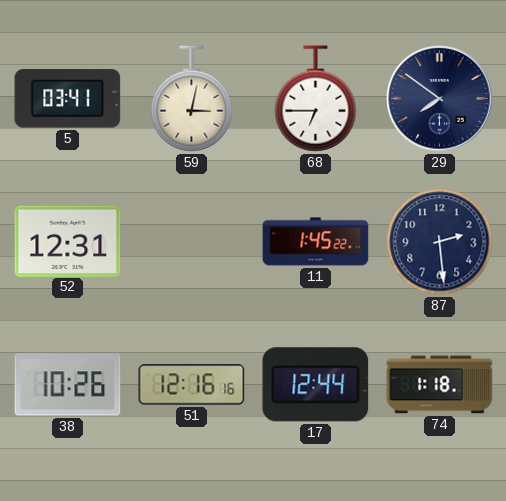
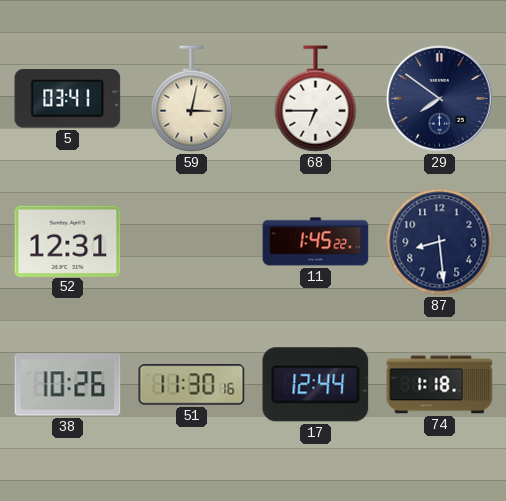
87: 2:29 -> 8:29
51: 12:16 -> 11:30
